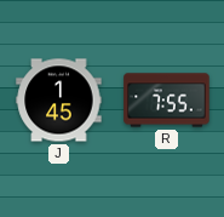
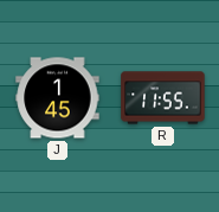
R: 7:55 -> 11:55
